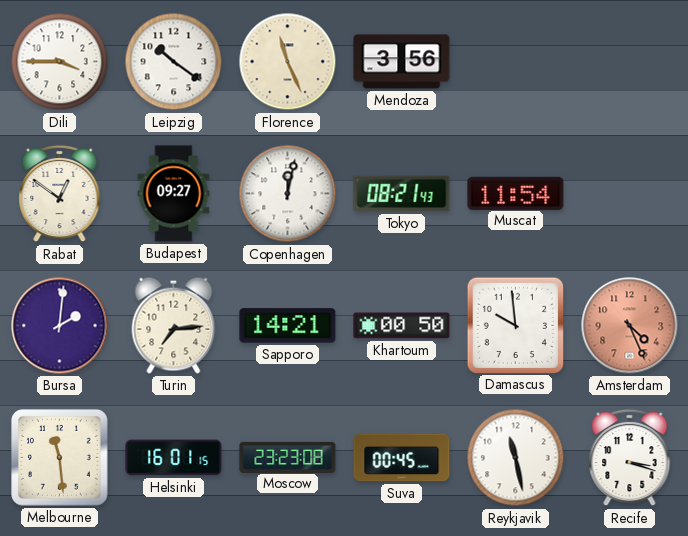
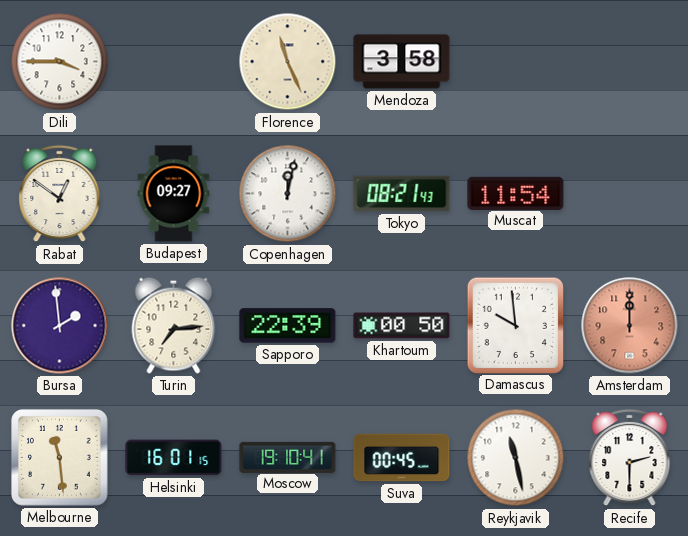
Leipzig: 10:21 -> none
Mendoza: 3:56 -> 3:58
Bursa: 2:01 -> 1:59
Sapporo: 14:21 -> 22:39
Amsterdam: 4:26 -> 12:00
Moscow: 23:23 -> 19:10
Recife: 3:18 -> 2:30
